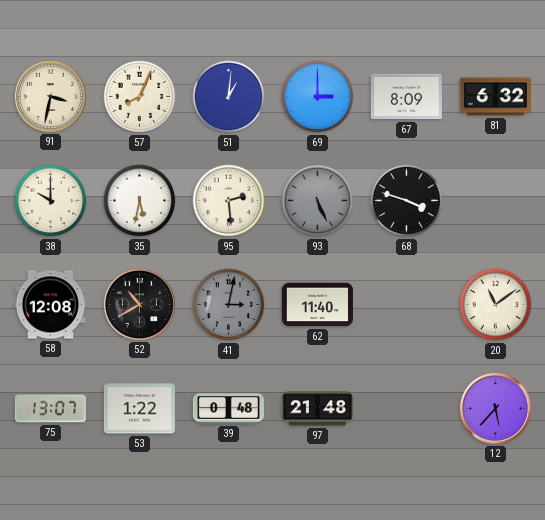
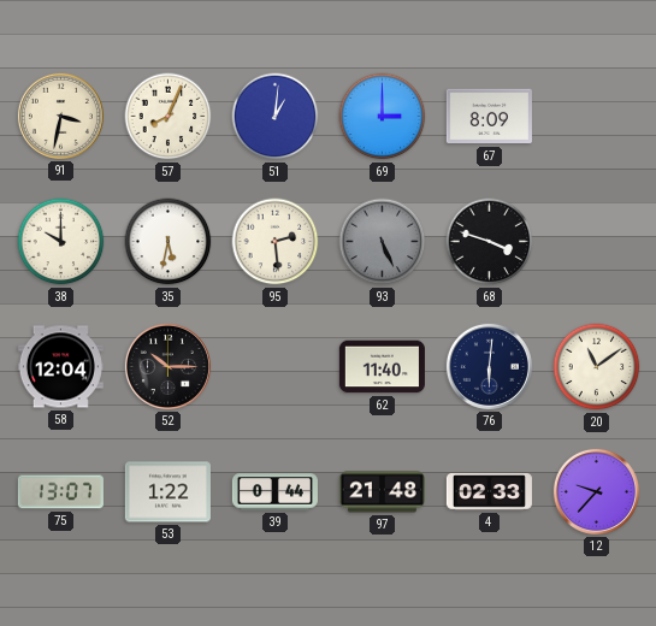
81: 6:32 -> none
58: 12:08 -> 12:04
52: 10:40 -> 10:15
41: 3:02 -> none
76: none -> 6:01
39: 0:48 -> 0:44
4: none -> 02:33
12: 5:37 -> 9:37
